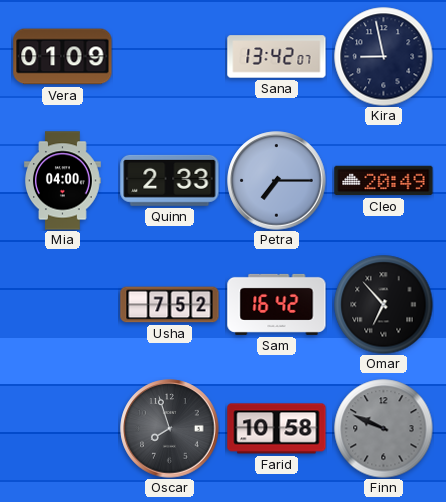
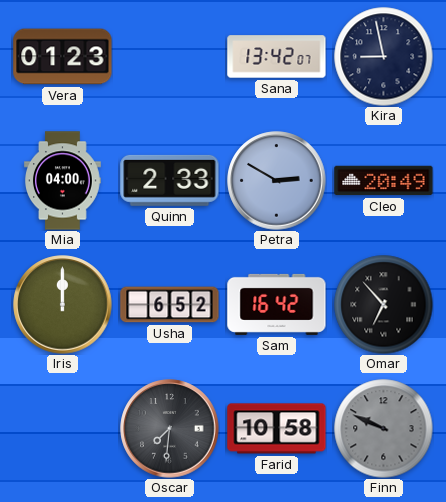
Vera: 01:09 -> 01:23
Petra: 7:15 -> 2:50
Iris: none -> 12:00
Usha: 7:52 -> 6:52
Oscar: 7:57 -> 7:31
